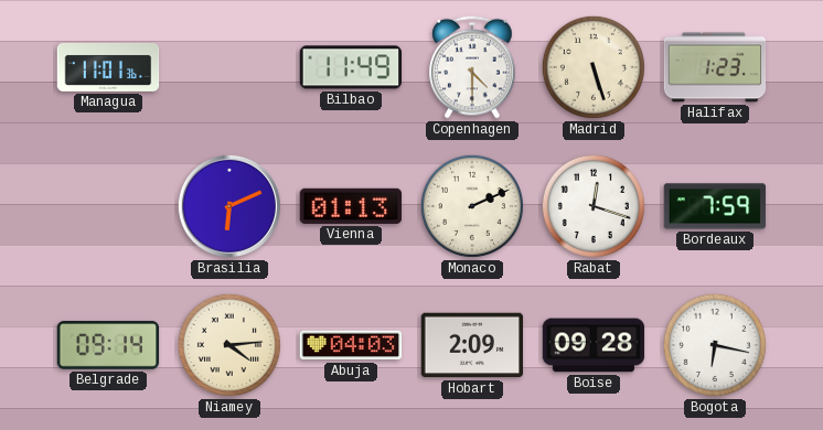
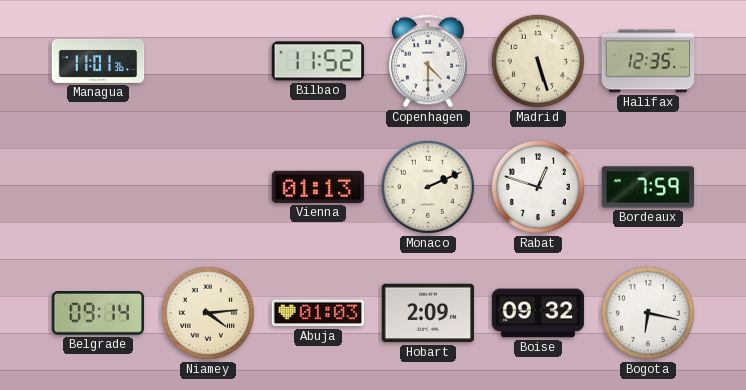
Bilbao: 11:49 -> 11:52
Halifax: 1:23 -> 12:35
Brasilia: 6:11 -> none
Rabat: 12:18 -> 12:48
Abuja: 04:03 -> 01:03
Boise: 09:28 -> 09:32
